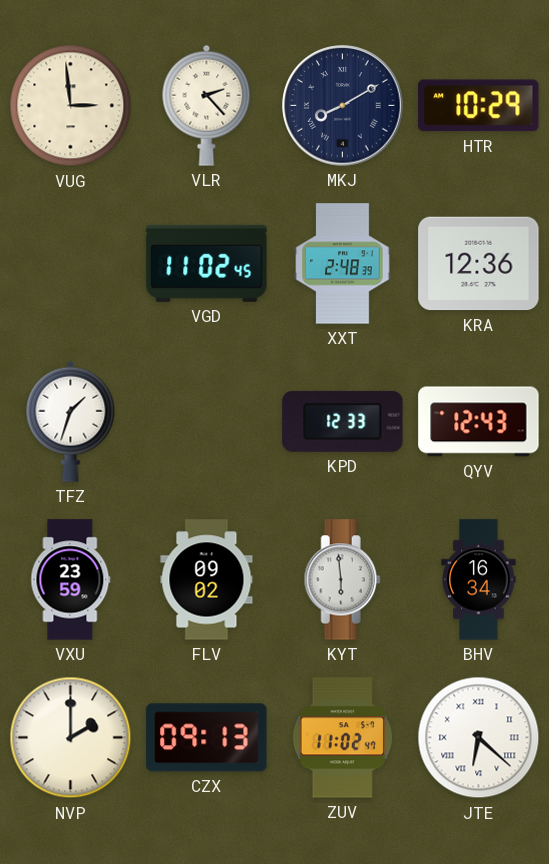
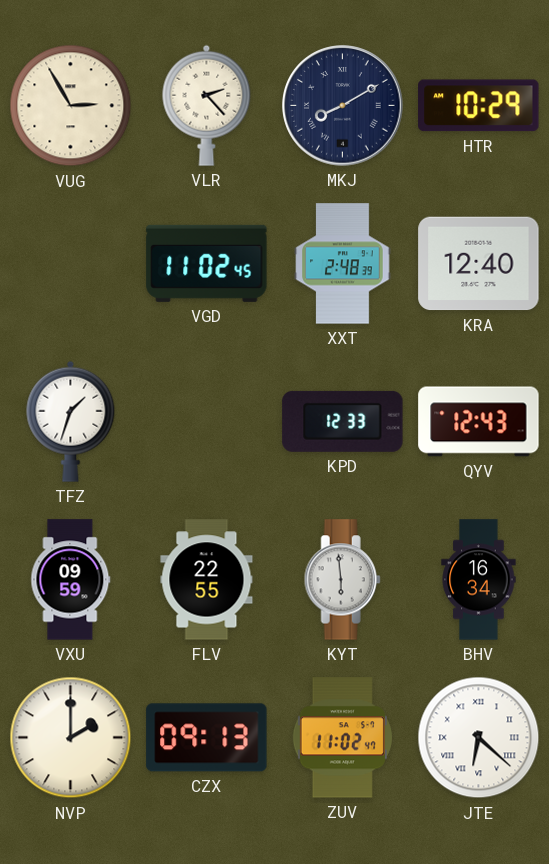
VUG: 2:59 -> 2:55
KRA: 12:36 -> 12:40
VXU: 23:59 -> 09:59
FLV: 09:02 -> 22:55
